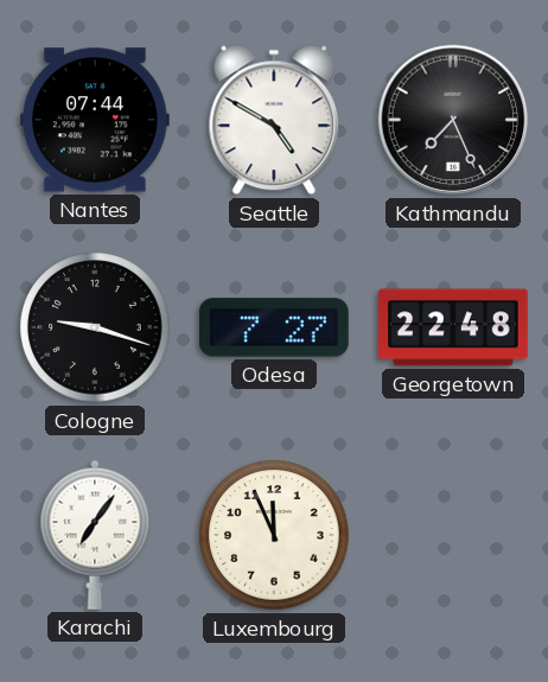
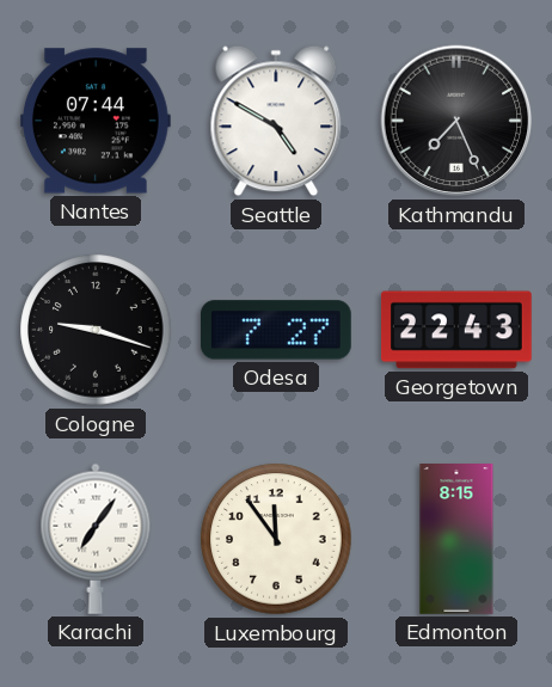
Georgetown: 22:48 -> 22:43
Luxembourg: 11:56 -> 11:54
Edmonton: none -> 8:15
